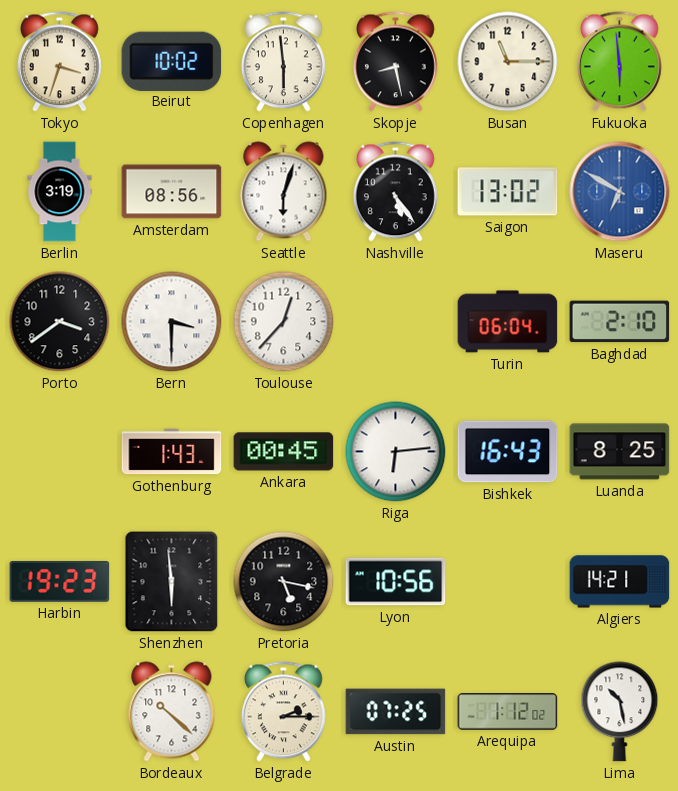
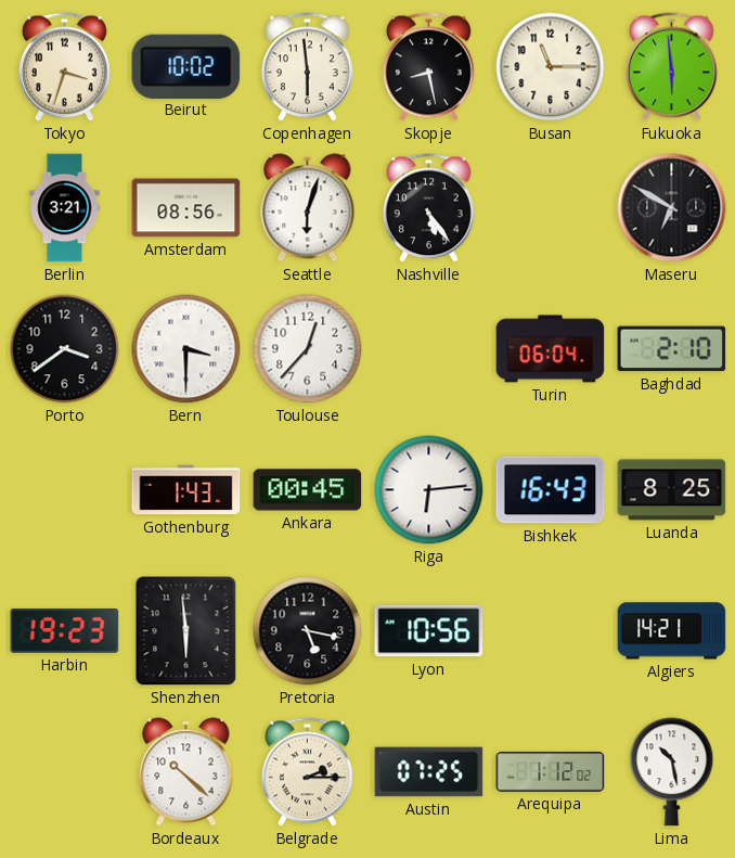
Berlin: 3:19 -> 3:21
Saigon: 13:02 -> none
Maseru dial: blue -> black
